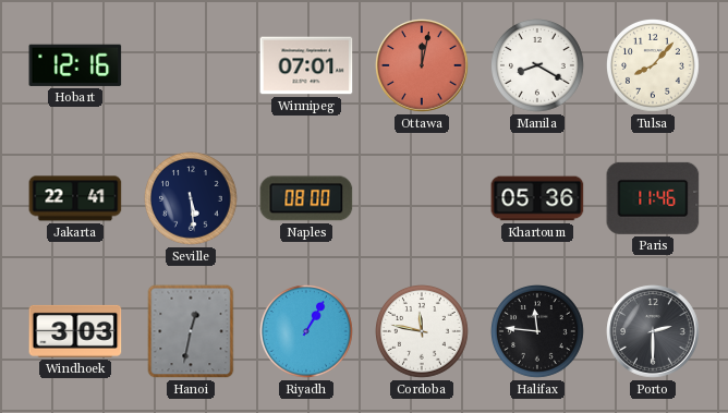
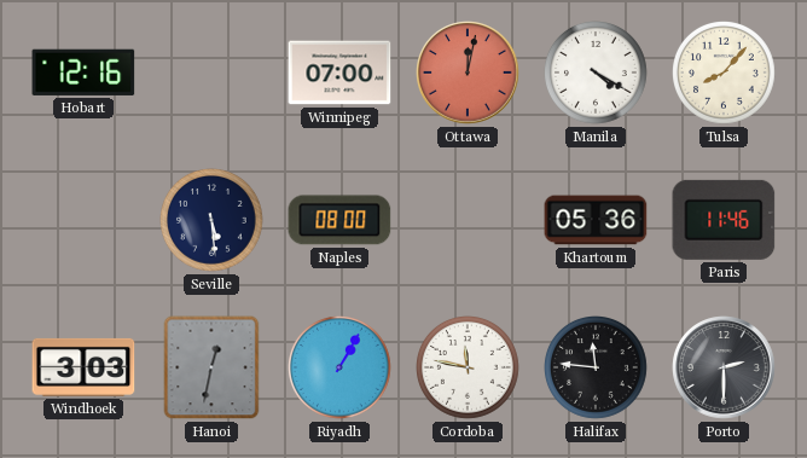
Winnipeg: 07:01 -> 07:00
Manila: 8:20 -> 4:20
Jakarta: 22:41 -> none
